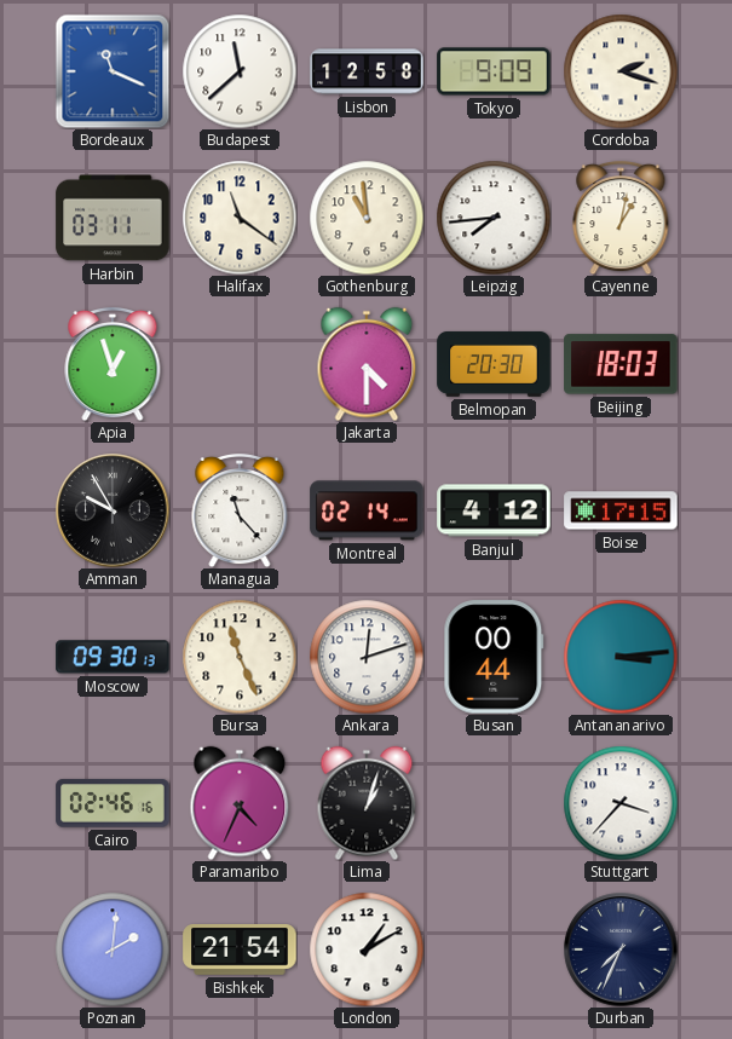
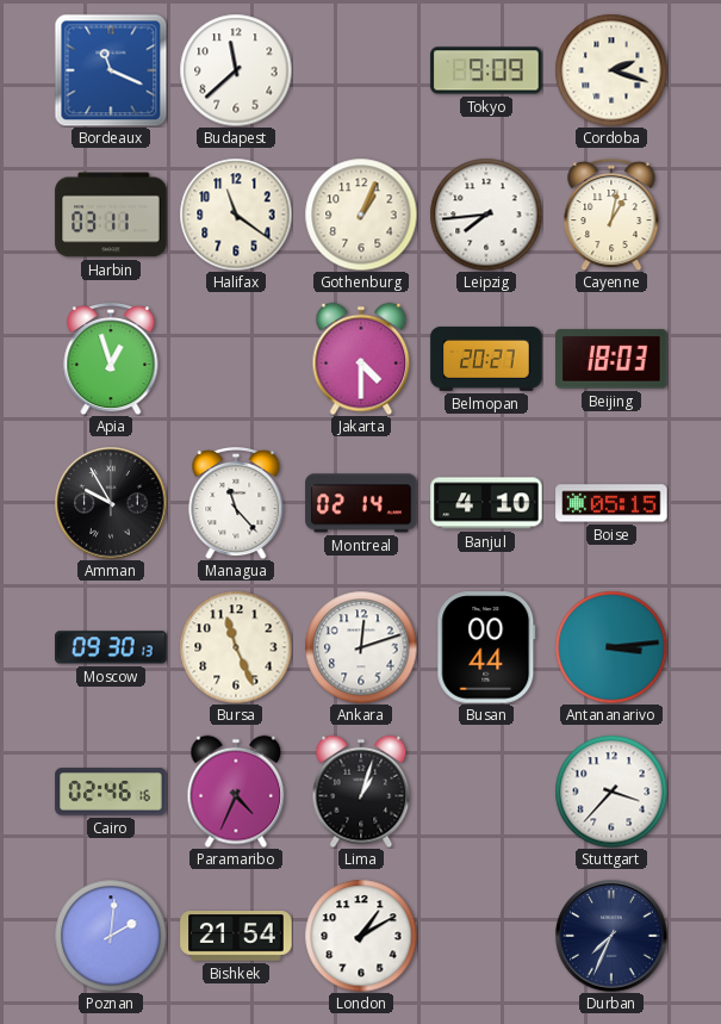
Lisbon: 12:58 -> none
Gothenburg: 10:59 -> 1:04
Belmopan: 20:30 -> 20:27
Banjul: 4:12 -> 4:10
Boise: 17:15 -> 05:15
